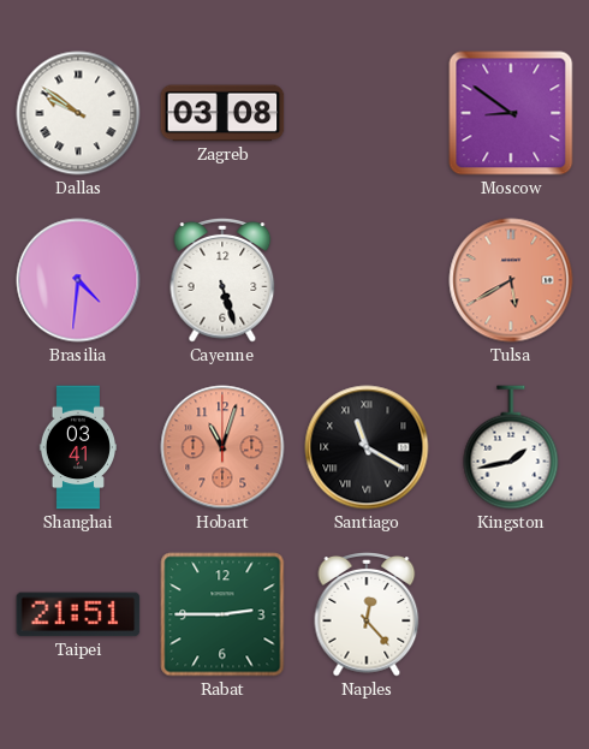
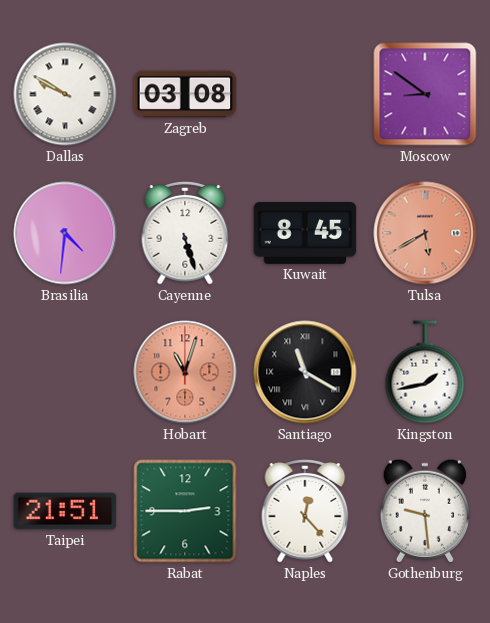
Dallas: 9:51 -> 9:50
Kuwait: none -> 8:45
Shanghai: 03:41 -> none
Gothenburg: none -> 9:29
